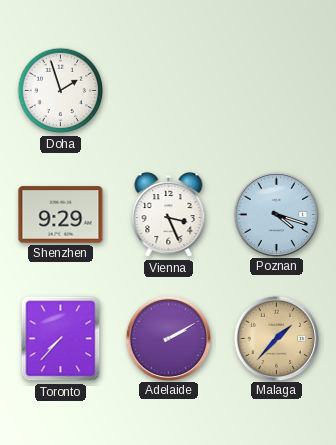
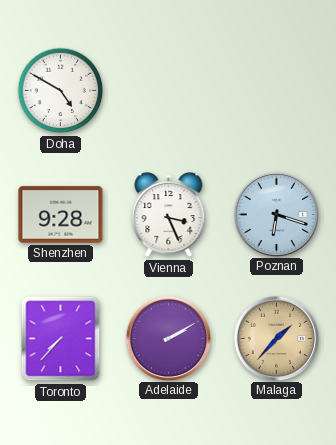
Doha: 1:57 -> 4:50
Shenzhen: 9:29 -> 9:28
Poznan: 4:18 -> 6:18
